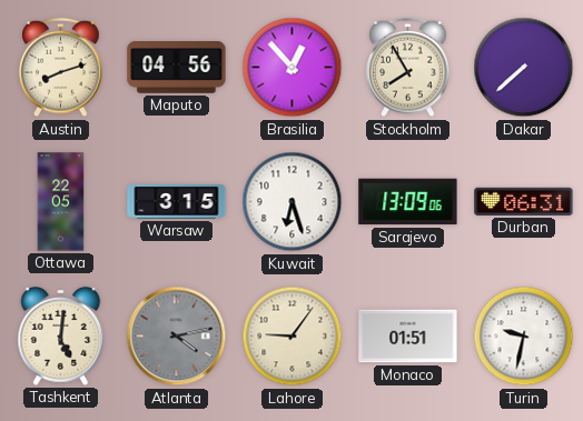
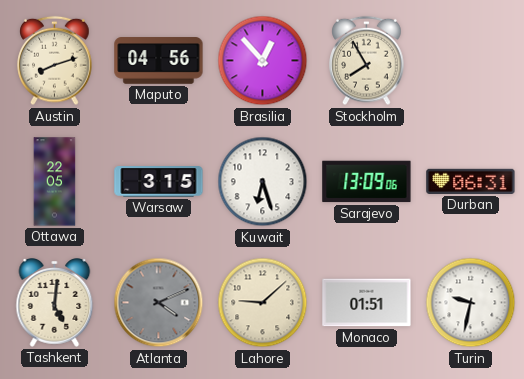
Dakar: 7:38 -> none
Atlanta: 4:13 -> 4:11
Lahore: 9:06 -> 9:08
